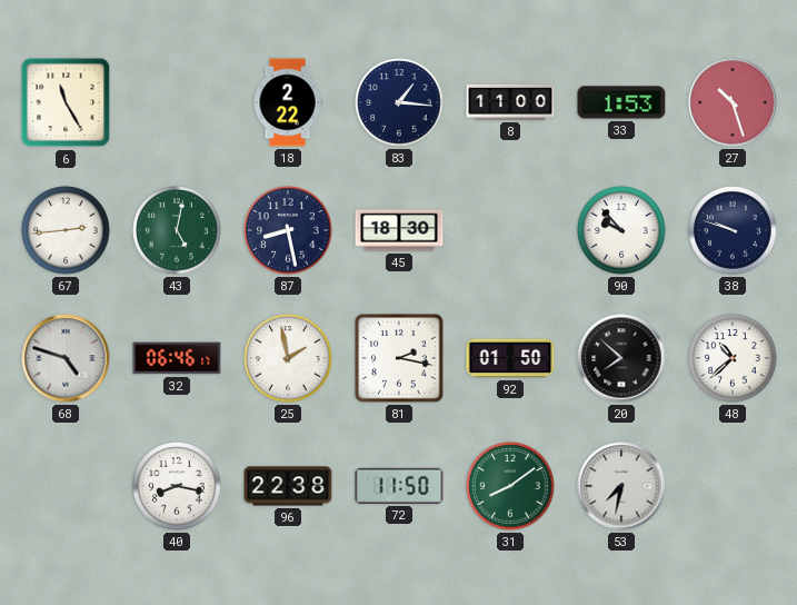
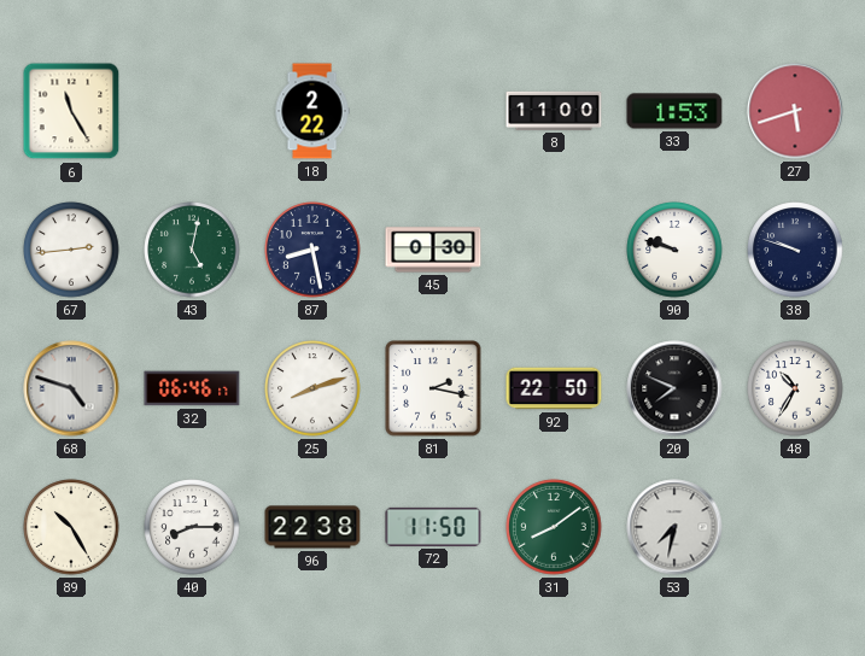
83: 1:16 -> none
27: 10:27 -> 5:42
45: 18:30 -> 0:30
90: 9:53 -> 9:48
25: 1:58 -> 8:12
92: 01:50 -> 22:50
20: 7:52 -> 7:49
48: 10:38 -> 10:35
89: none -> 10:25
40: 8:17 -> 8:15
